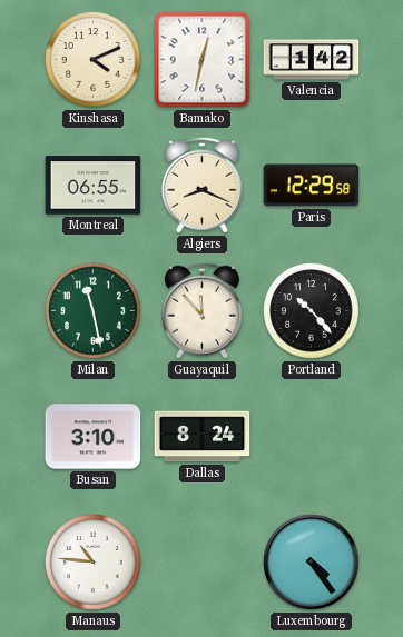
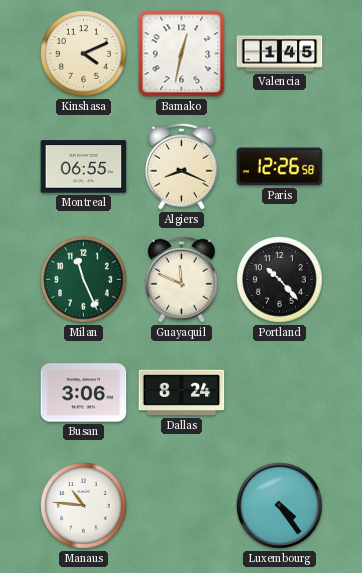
Valencia: 1:42 -> 1:45
Paris: 12:29 -> 12:26
Milan: 11:28 -> 11:26
Guayaquil: 11:53 -> 11:49
Busan: 3:10 -> 3:06
